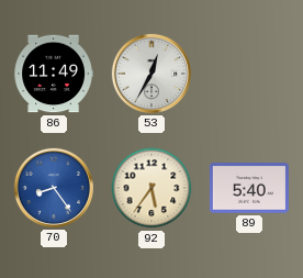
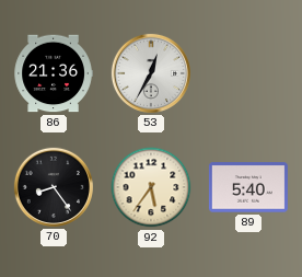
86: 11:49 -> 21:36
70 dial: blue -> black
